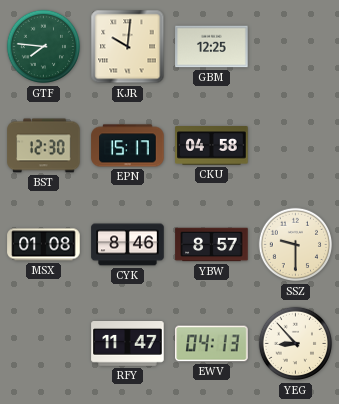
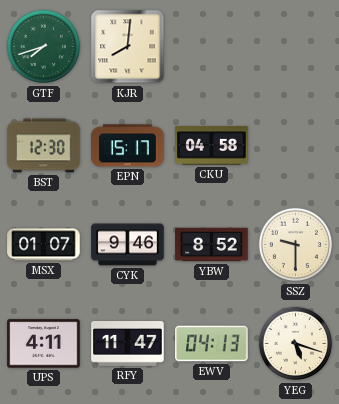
GTF: 7:46 -> 7:42
KJR: 10:01 -> 8:01
GBM: 12:25 -> none
MSX: 01:08 -> 01:07
CYK: 8:46 -> 9:46
YBW: 8:57 -> 8:52
UPS: none -> 4:11
YEG: 8:53 -> 5:18
